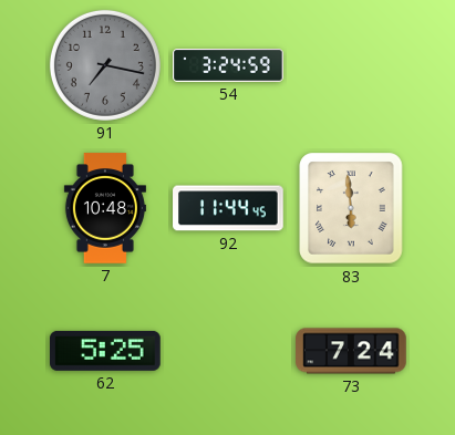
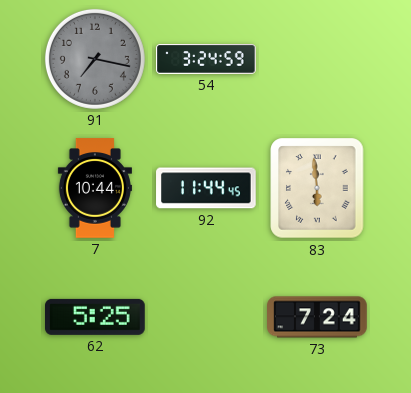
7: 10:48 -> 10:44
